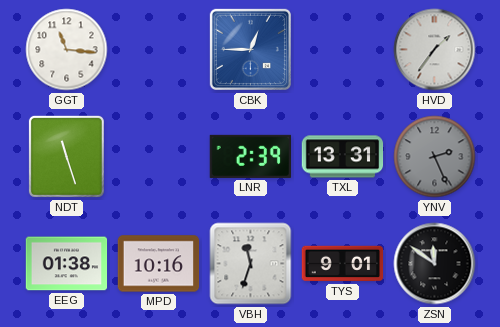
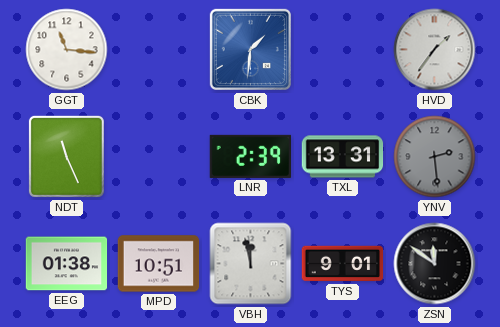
CBK: 12:45 -> 1:31
NDT: 11:27 -> 11:26
YNV: 2:26 -> 2:29
MPD: 10:16 -> 10:51
VBH: 11:33 -> 11:58
